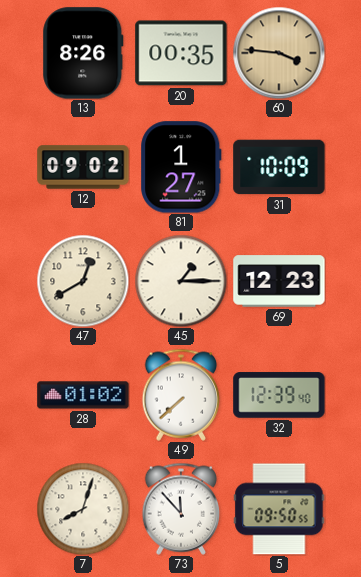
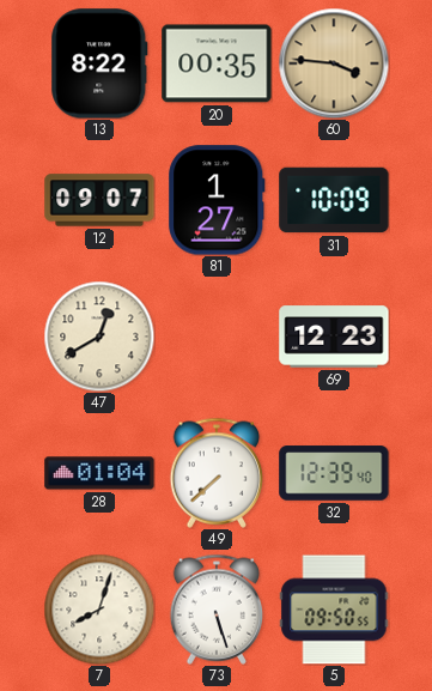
13: 8:26 -> 8:22
12: 09:02 -> 09:07
45: 1:15 -> none
28: 01:02 -> 01:04
73: 11:53 -> 5:27
